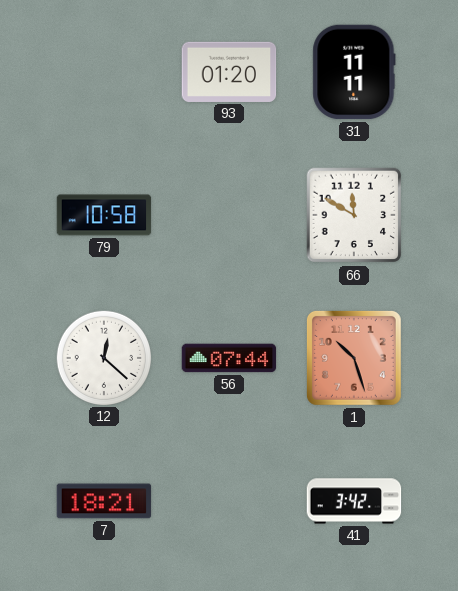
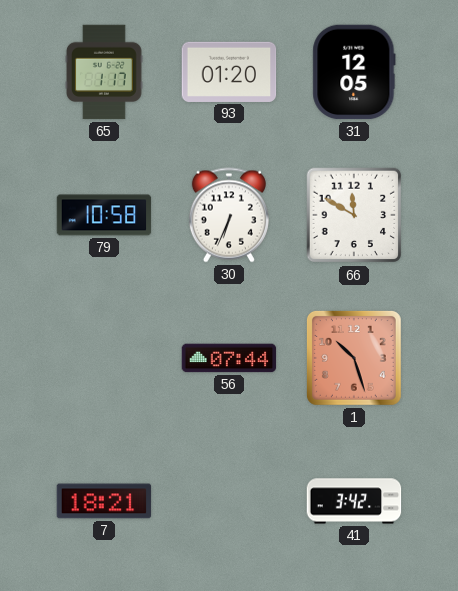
65: none -> 1:17
31: 11:11 -> 12:05
30: none -> 6:34
12: 12:22 -> none
